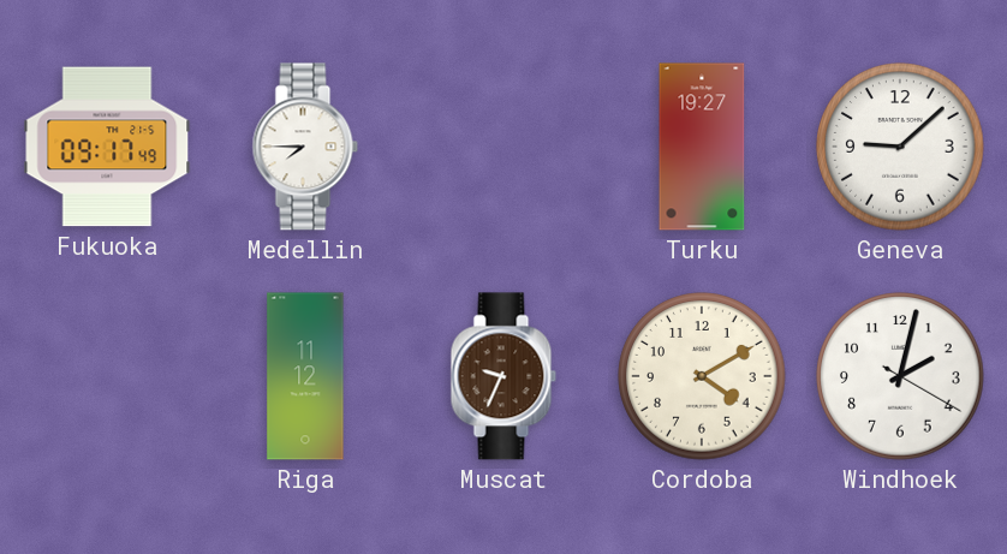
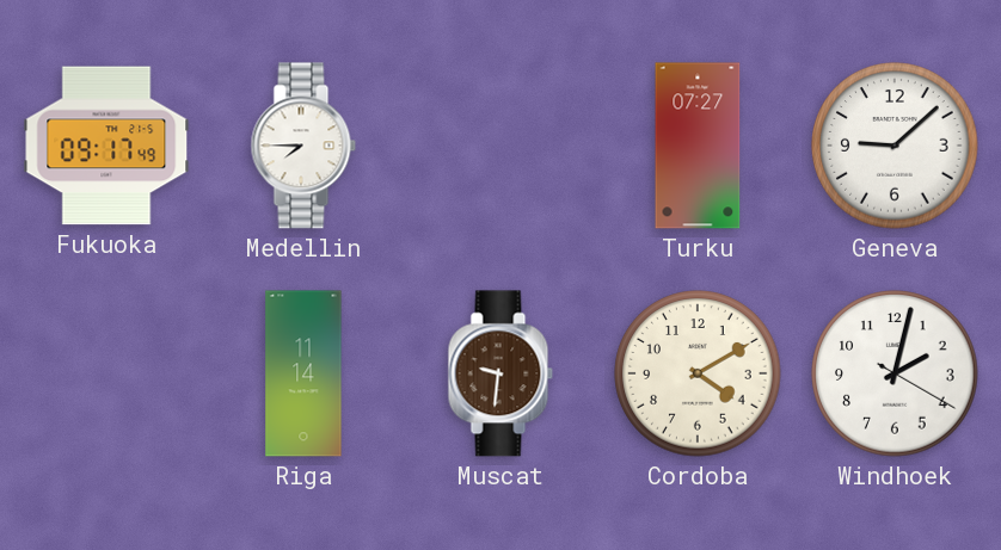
Turku: 19:27 -> 07:27
Riga: 11:12 -> 11:14
Muscat: 9:34 -> 9:31
